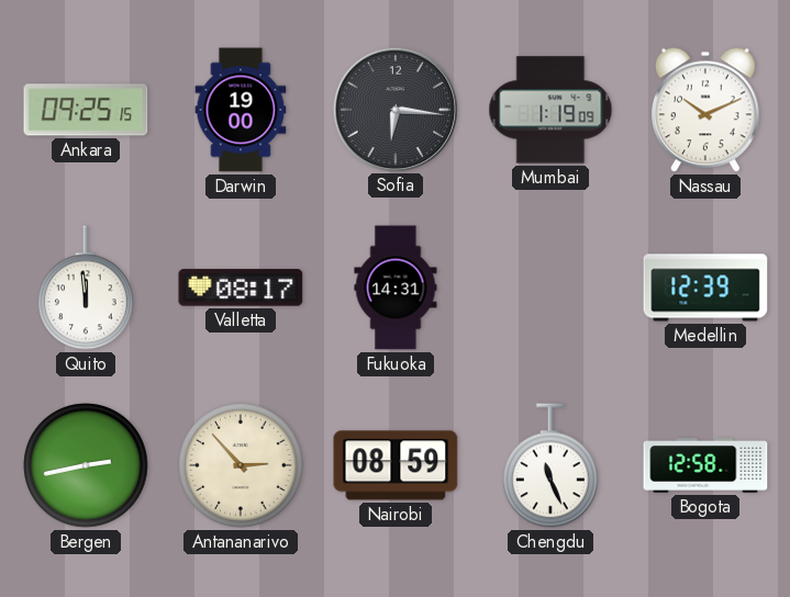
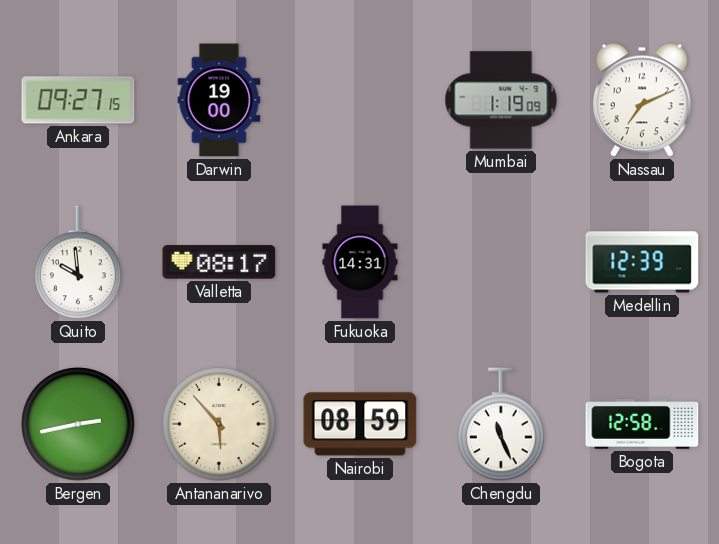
Ankara: 09:25 -> 09:27
Sofia: 6:16 -> none
Nassau: 10:11 -> 7:11
Quito: 11:59 -> 9:59
Antananarivo: 2:53 -> 5:53
